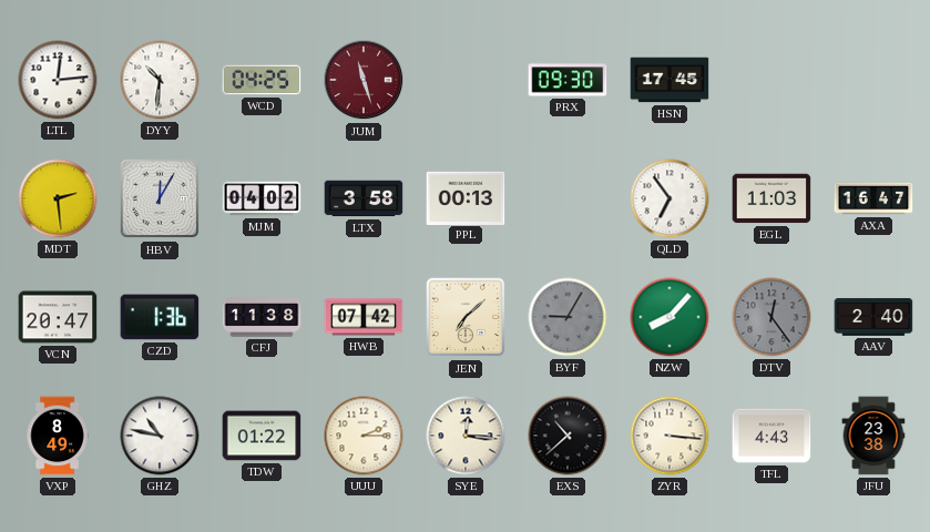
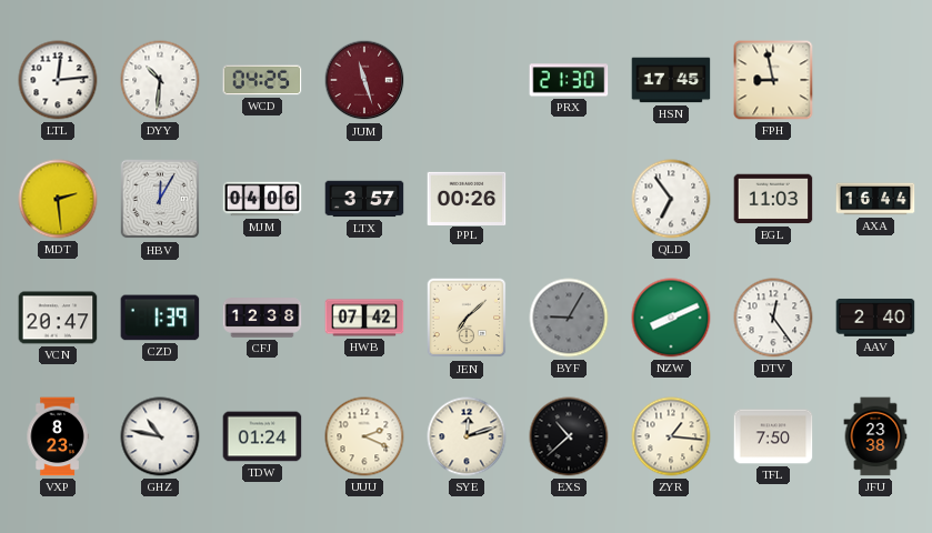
PRX: 09:30 -> 21:30
FPH: none -> 8:58
MJM: 04:02 -> 04:06
LTX: 3:58 -> 3:57
PPL: 00:13 -> 00:26
AXA: 16:47 -> 16:44
CZD: 1:36 -> 1:39
CFJ: 11:38 -> 12:38
NZW: 8:07 -> 8:11
DTV dial: grey -> white
VXP: 8:49 -> 8:23
TDW: 01:22 -> 01:24
UUU: 2:15 -> 2:19
SYE: 12:16 -> 12:12
ZYR: 3:16 -> 1:16
TFL: 4:43 -> 7:50
